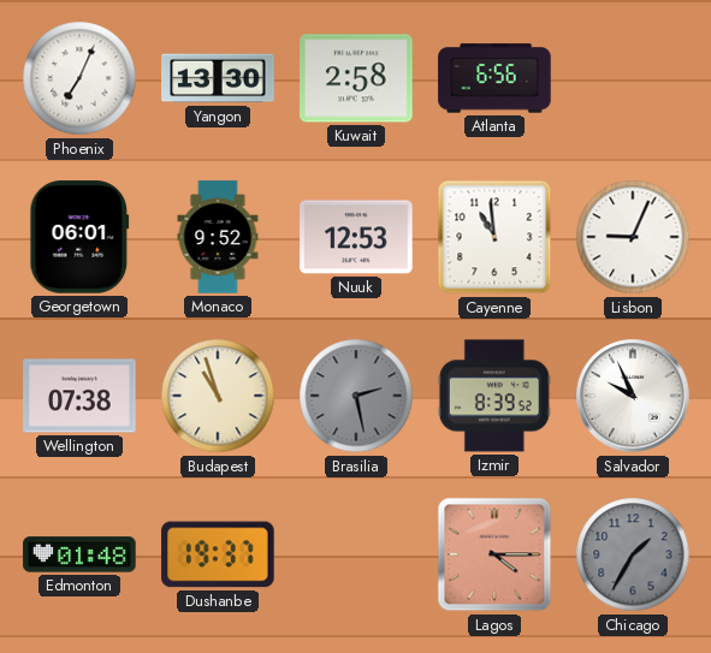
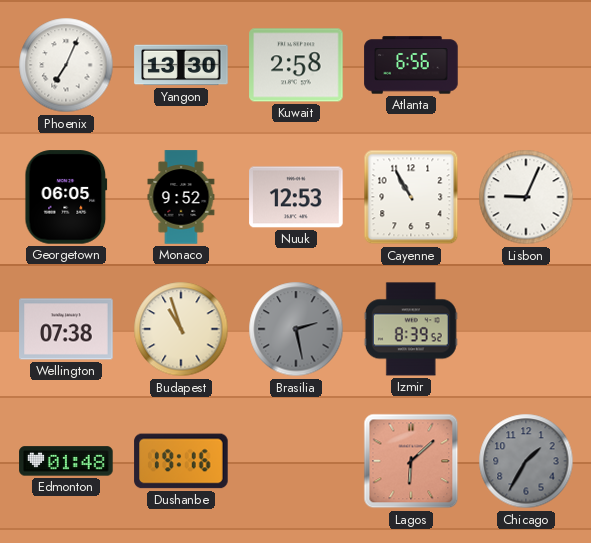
Georgetown: 06:01 -> 06:05
Cayenne: 10:59 -> 10:55
Salvador: 9:56 -> none
Dushanbe: 19:37 -> 19:16
Lagos: 4:15 -> 6:08
